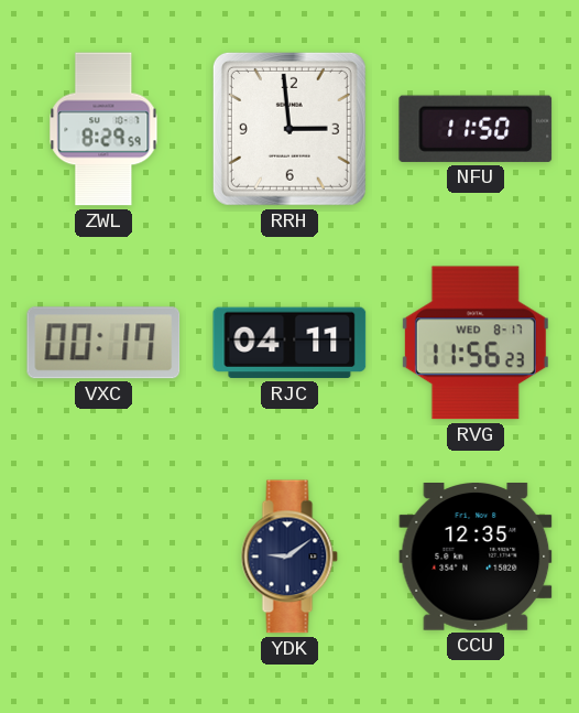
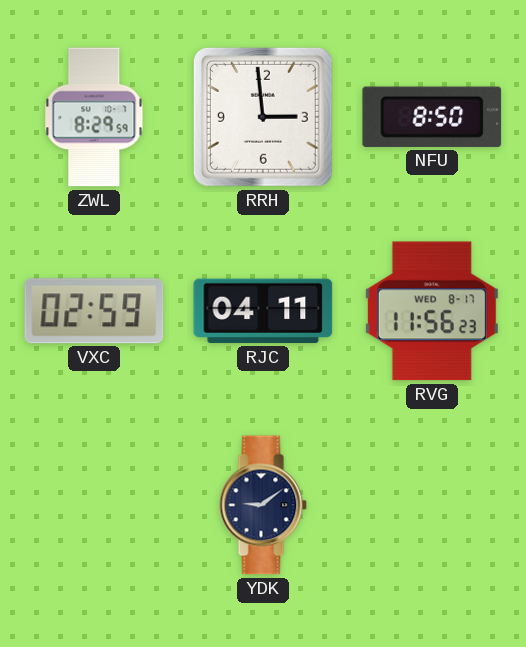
NFU: 11:50 -> 8:50
VXC: 00:17 -> 02:59
CCU: 12:35 -> none
